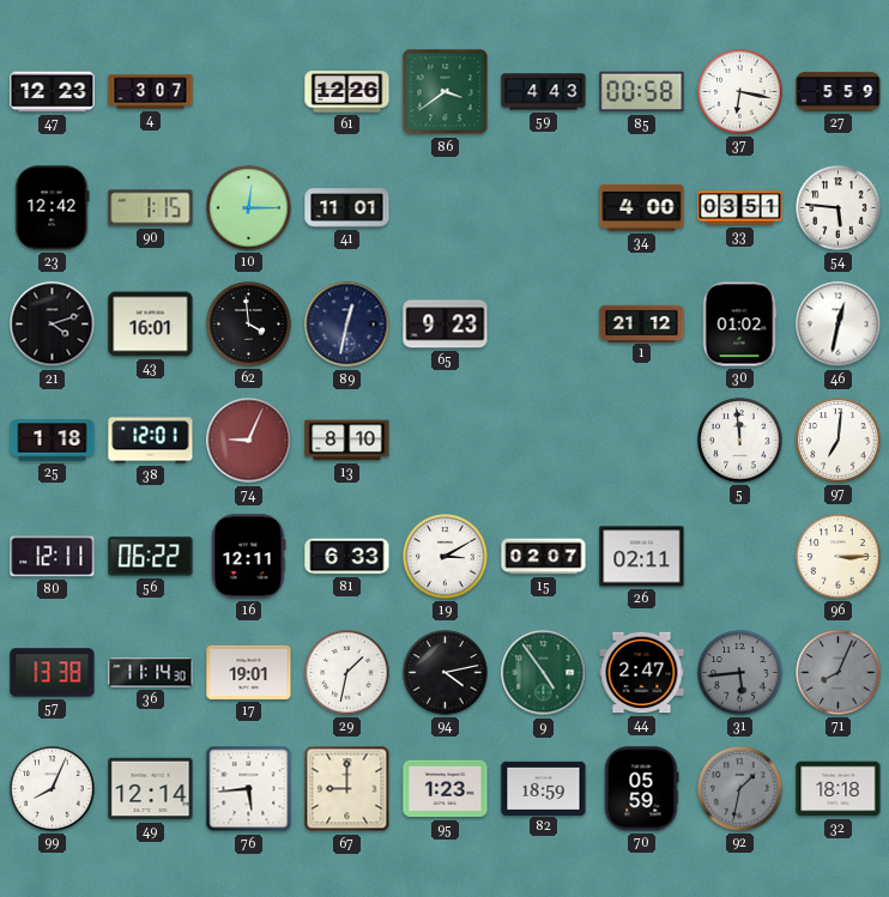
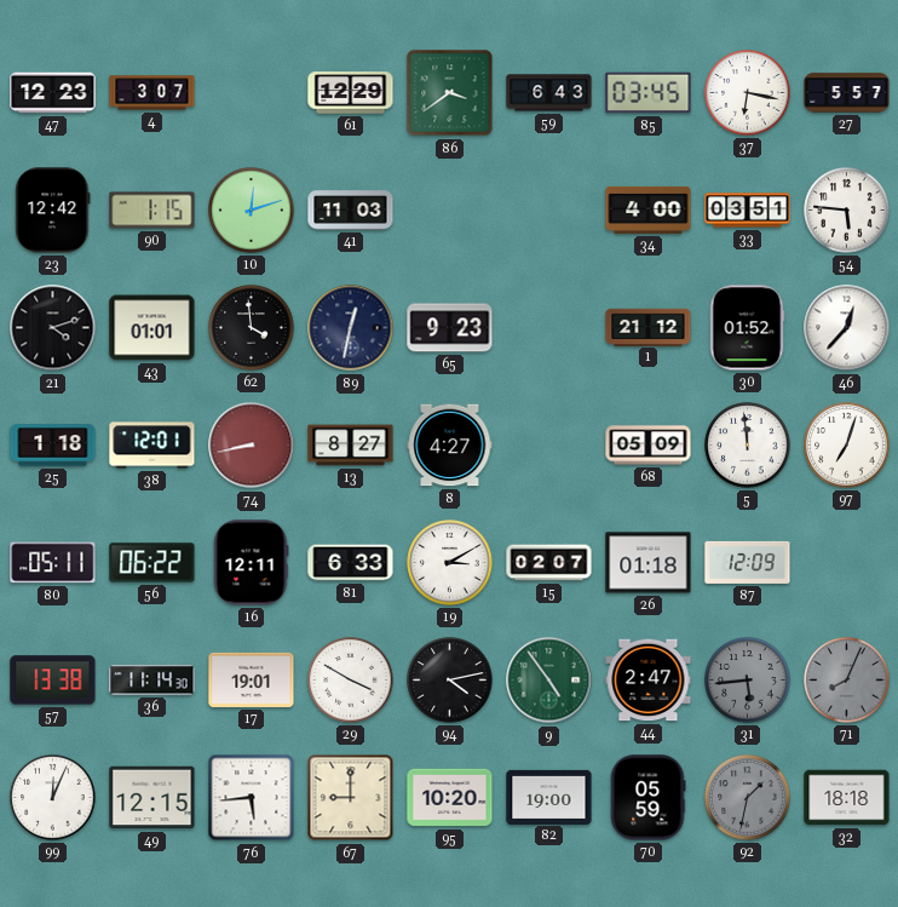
61: 12:26 -> 12:29
59: 4:43 -> 6:43
85: 00:58 -> 03:45
27: 5:59 -> 5:57
10: 12:15 -> 12:12
41: 11:01 -> 11:03
43: 16:01 -> 01:01
30: 01:02 -> 01:52
46: 12:32 -> 12:37
74: 9:04 -> 8:43
13: 8:10 -> 8:27
8: none -> 4:27
68: none -> 05:09
97: 7:01 -> 7:03
80: 12:11 -> 05:11
26: 02:11 -> 01:18
87: none -> 12:09
96: 3:15 -> none
29: 1:32 -> 3:50
99: 8:04 -> 12:04
49: 12:14 -> 12:15
95: 1:23 -> 10:20
82: 18:59 -> 19:00
